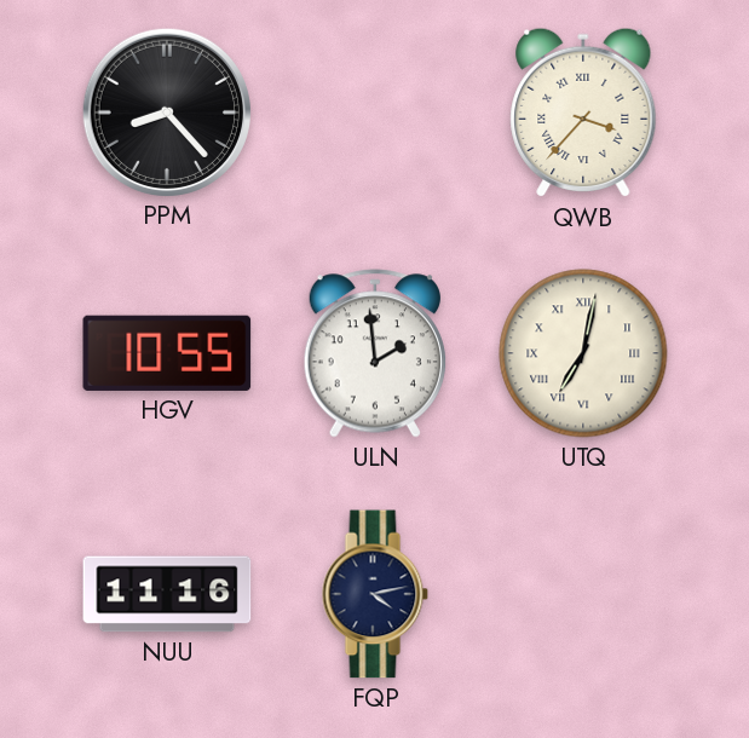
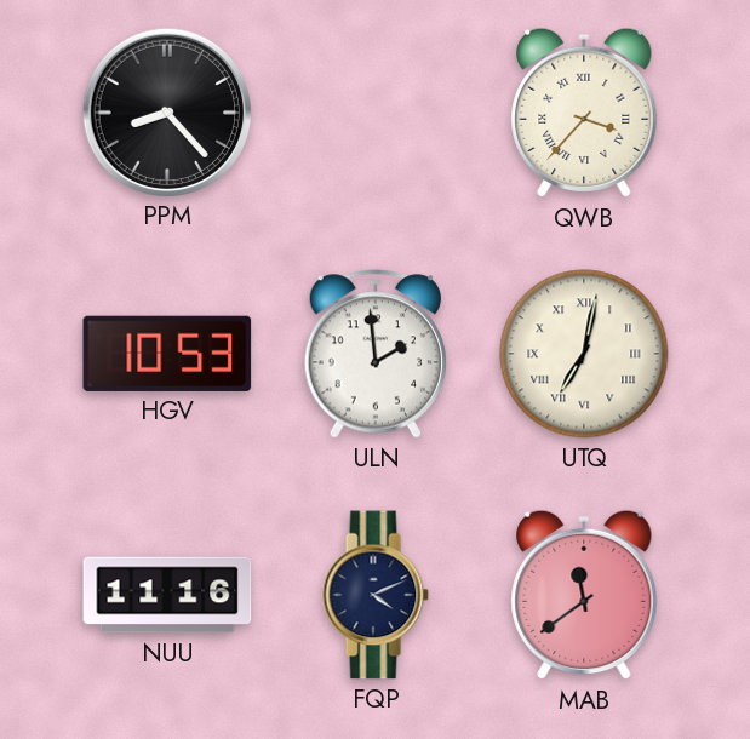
HGV: 10:55 -> 10:53
FQP: 4:13 -> 4:11
MAB: none -> 11:39
